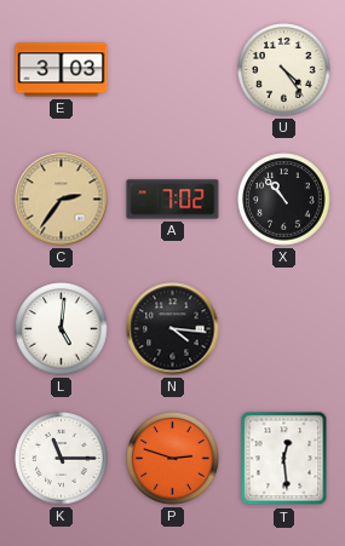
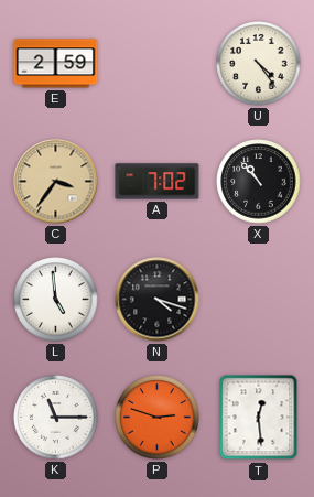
E: 3:03 -> 2:59
C: 2:36 -> 3:36
L: 5:01 -> 4:59
N: 4:16 -> 4:18
